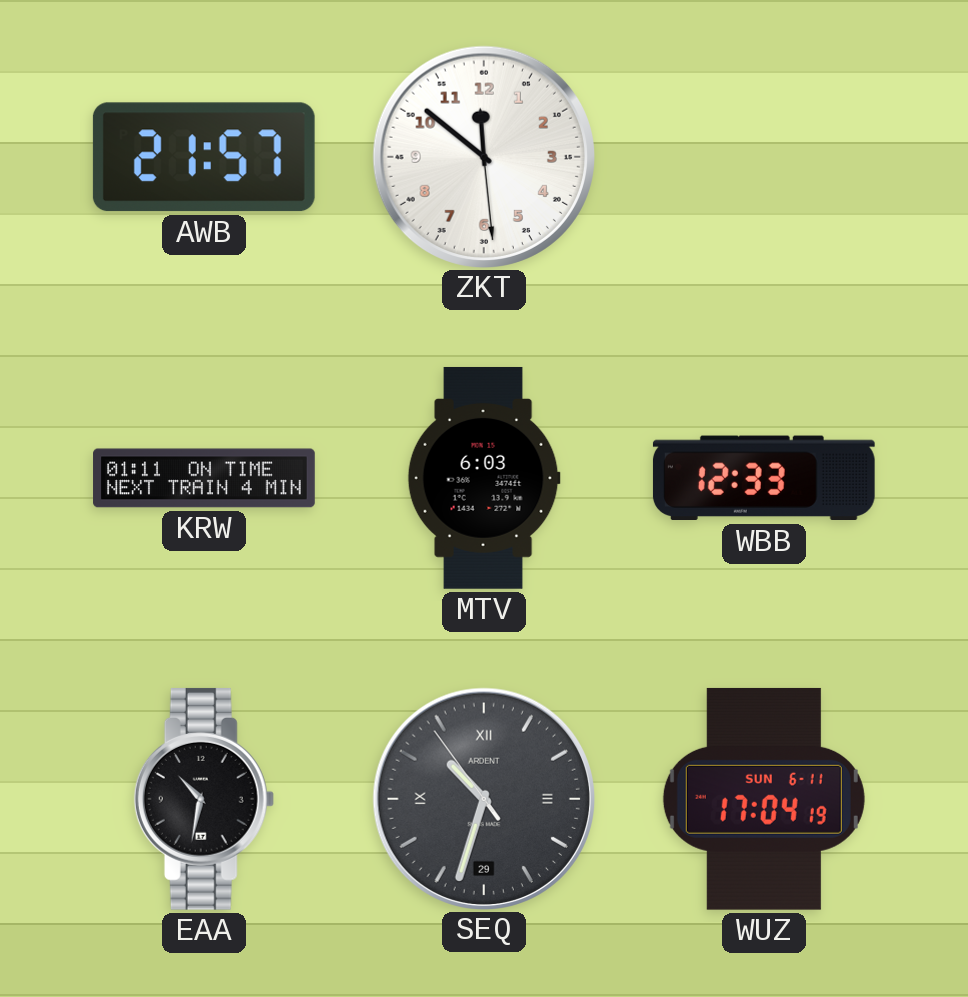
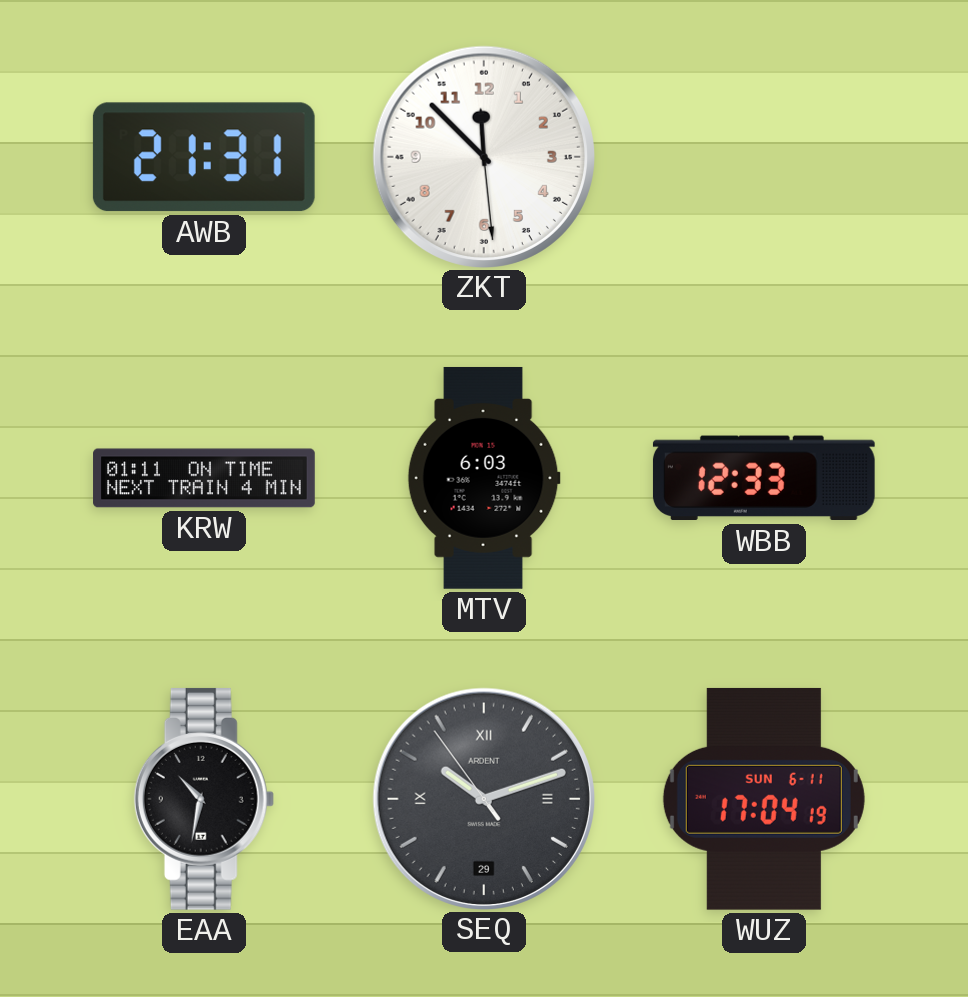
AWB: 21:57 -> 21:31
ZKT: 11:51 -> 11:52
SEQ: 10:32 -> 10:11
